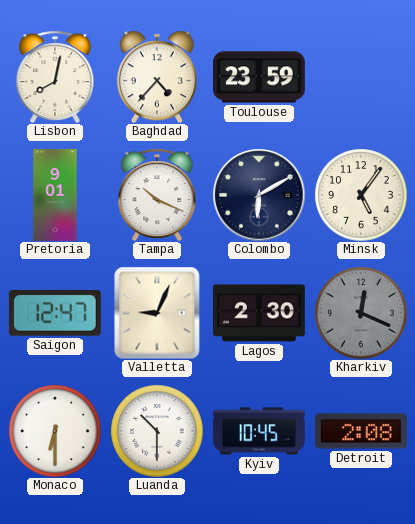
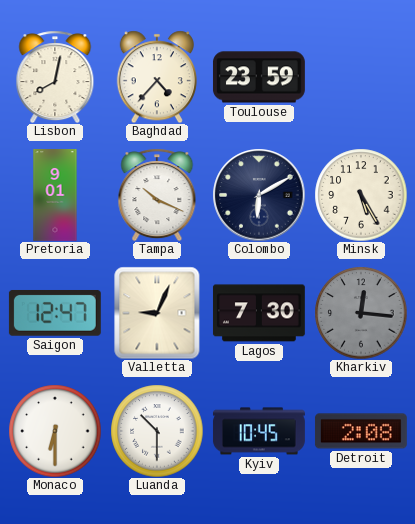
Minsk: 5:06 -> 5:25
Lagos: 2:30 -> 7:30
Kharkiv: 12:19 -> 12:16
